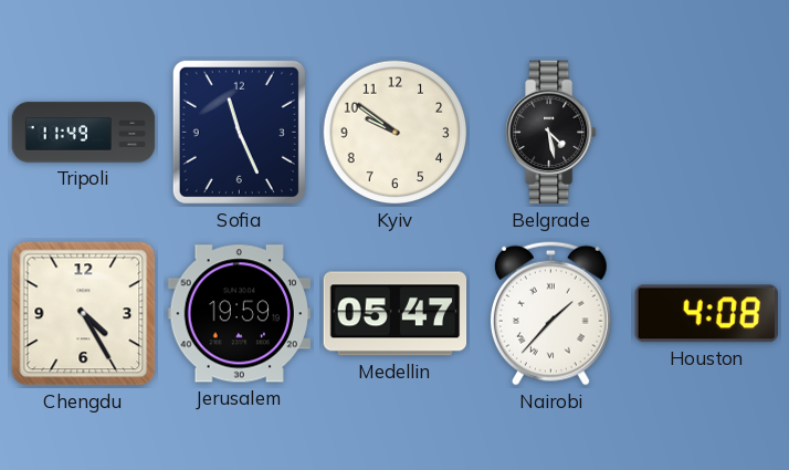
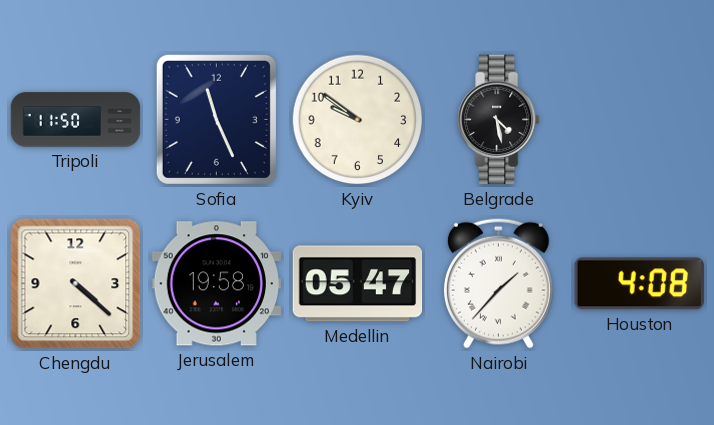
Tripoli: 11:49 -> 11:50
Chengdu: 4:25 -> 4:22
Jerusalem: 19:59 -> 19:58
